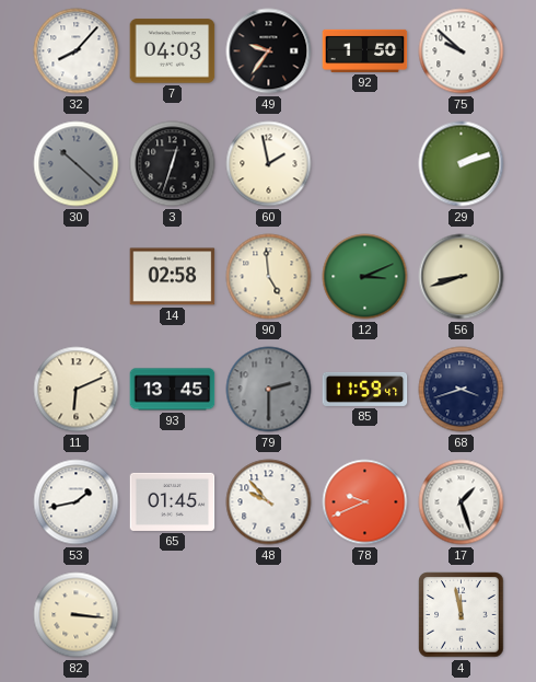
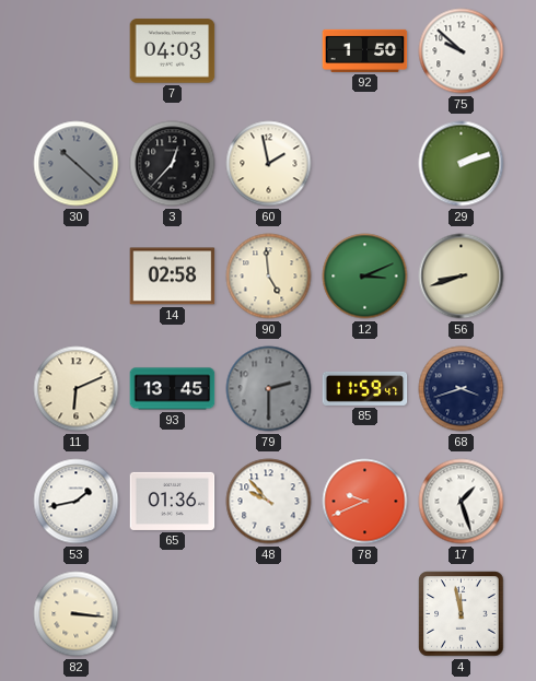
32: 8:07 -> none
49: 9:36 -> none
3: 12:33 -> 12:37
65: 01:45 -> 01:36
